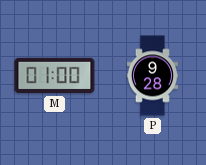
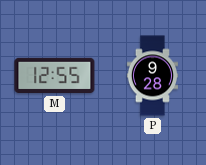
M: 01:00 -> 12:55
